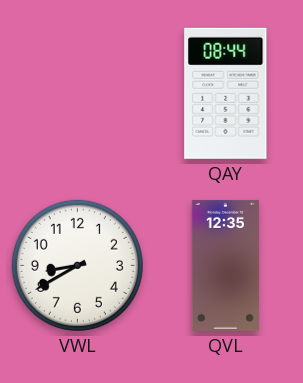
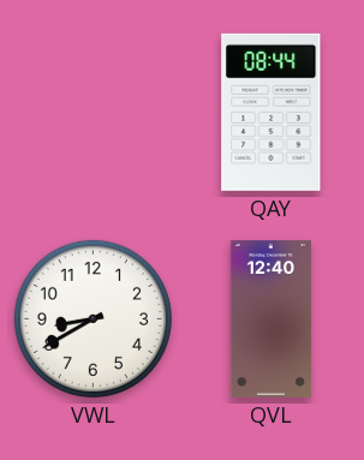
QVL: 12:35 -> 12:40
